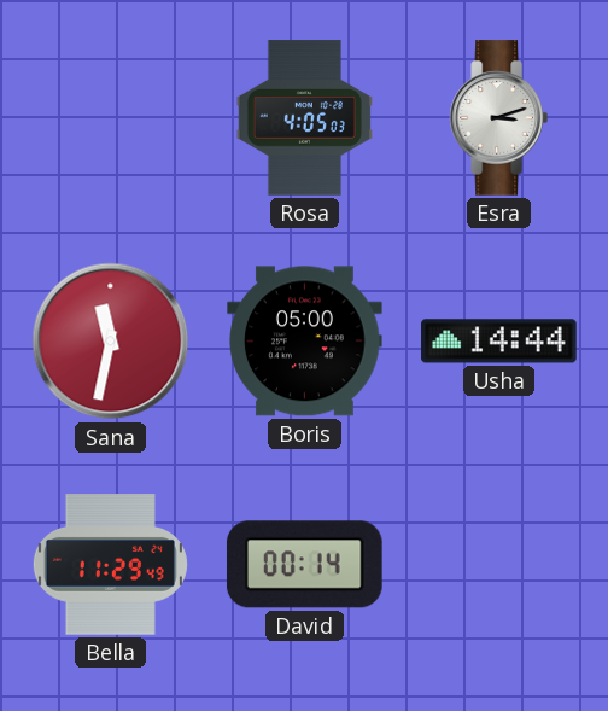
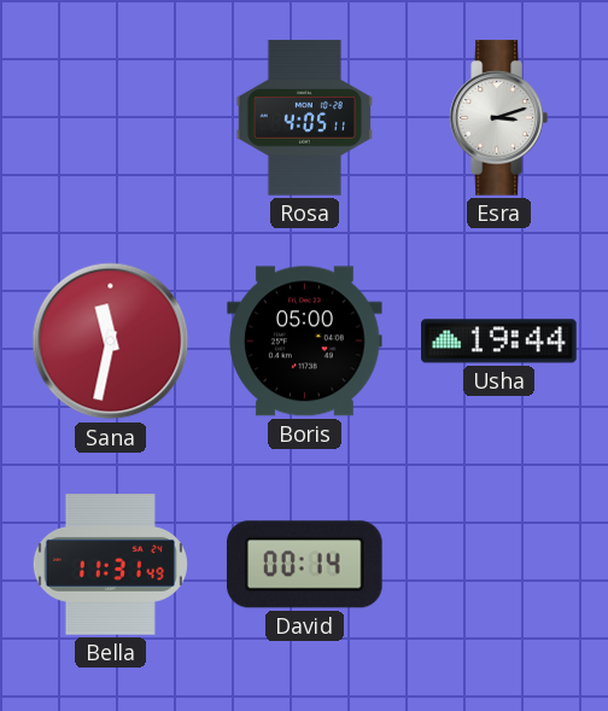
Rosa: 4:05:03 -> 4:05:11
Usha: 14:44 -> 19:44
Bella: 11:29 -> 11:31
